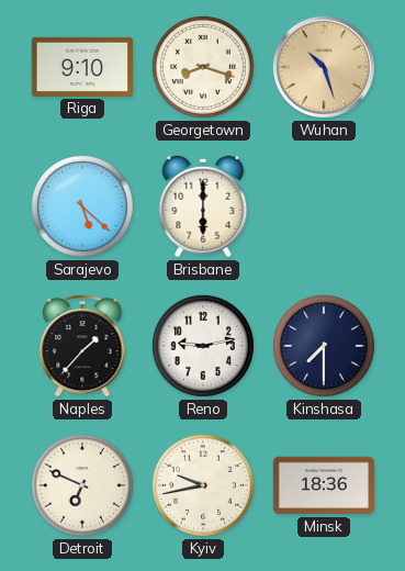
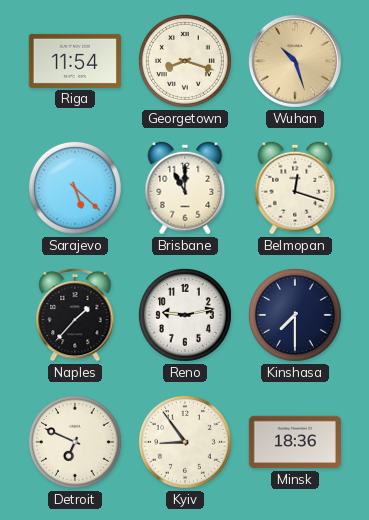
Riga: 9:10 -> 11:54
Brisbane: 6:00 -> 11:00
Belmopan: none -> 12:18
Kyiv: 9:43 -> 8:54
